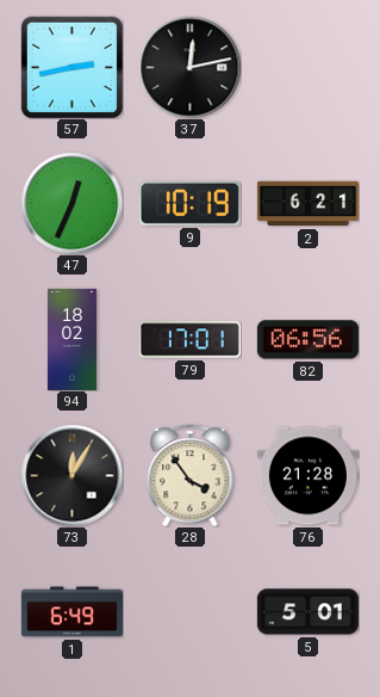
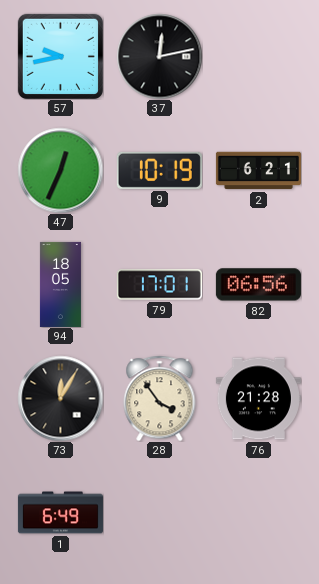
57: 2:43 -> 9:43
94: 18:02 -> 18:05
5: 5:01 -> none
